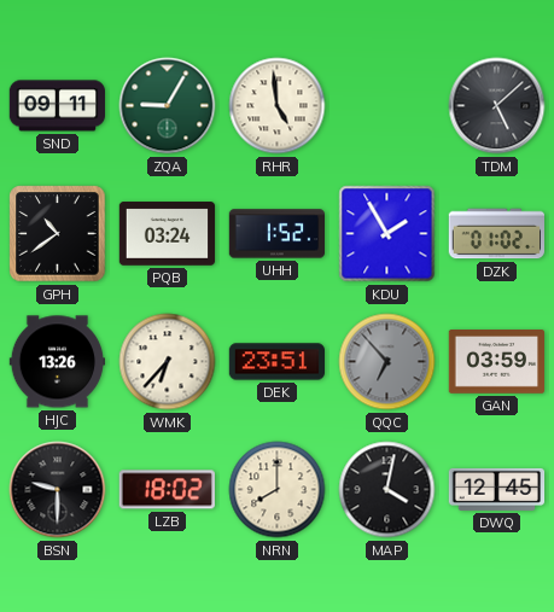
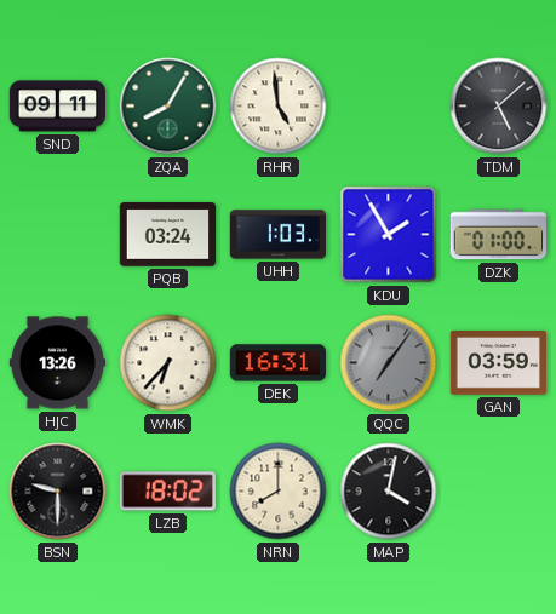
ZQA: 9:05 -> 8:05
GPH: 10:39 -> none
UHH: 1:52 -> 1:03
DZK: 01:02 -> 01:00
DEK: 23:51 -> 16:31
QQC: 6:53 -> 7:06
DWQ: 12:45 -> none
